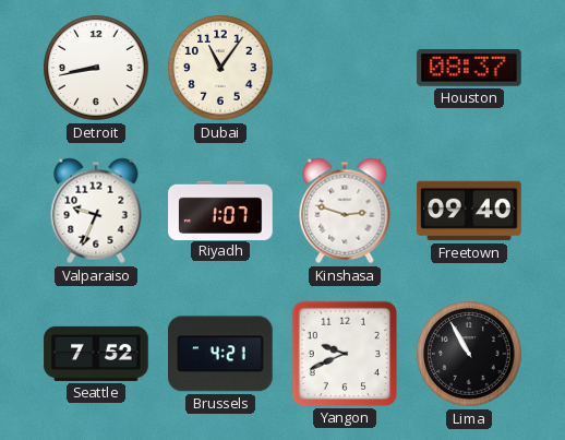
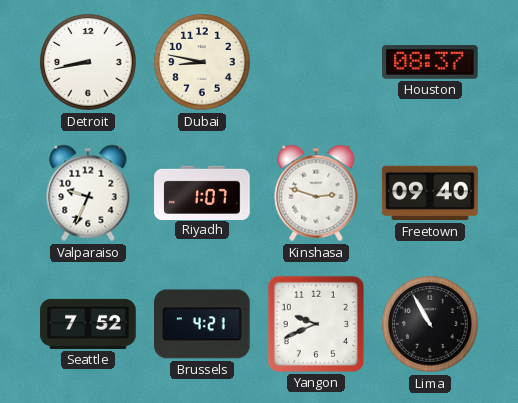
Dubai: 11:06 -> 8:47
